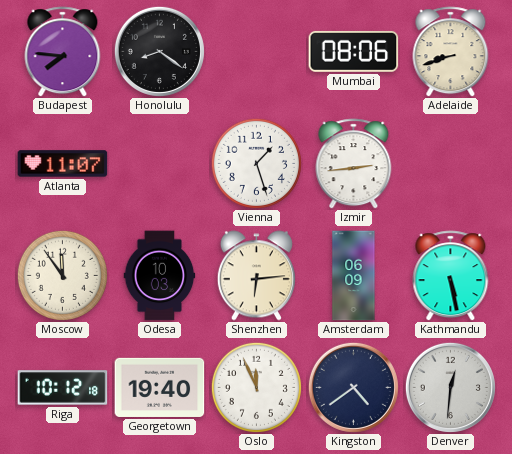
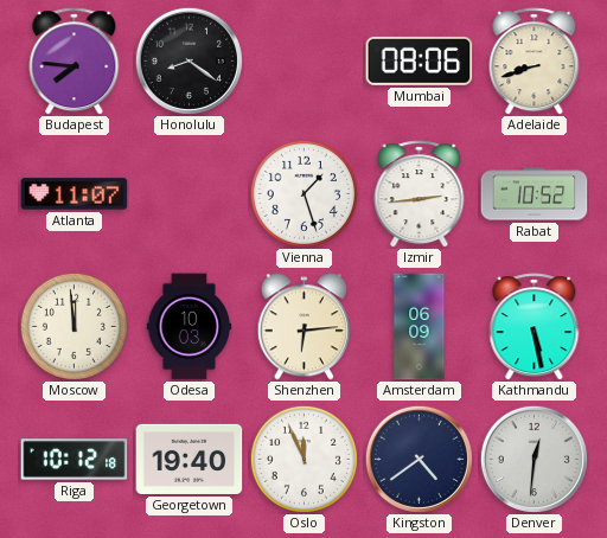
Rabat: none -> 10:52
Moscow: 11:54 -> 11:59
